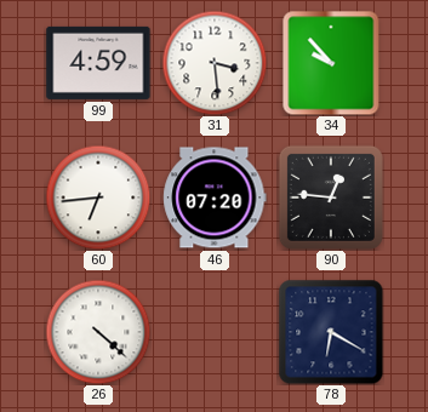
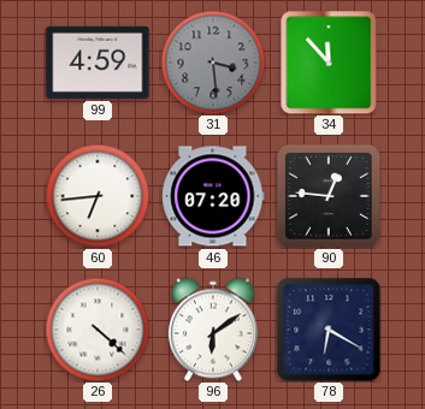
31 dial: white -> grey
34: 9:53 -> 11:53
96: none -> 6:09
